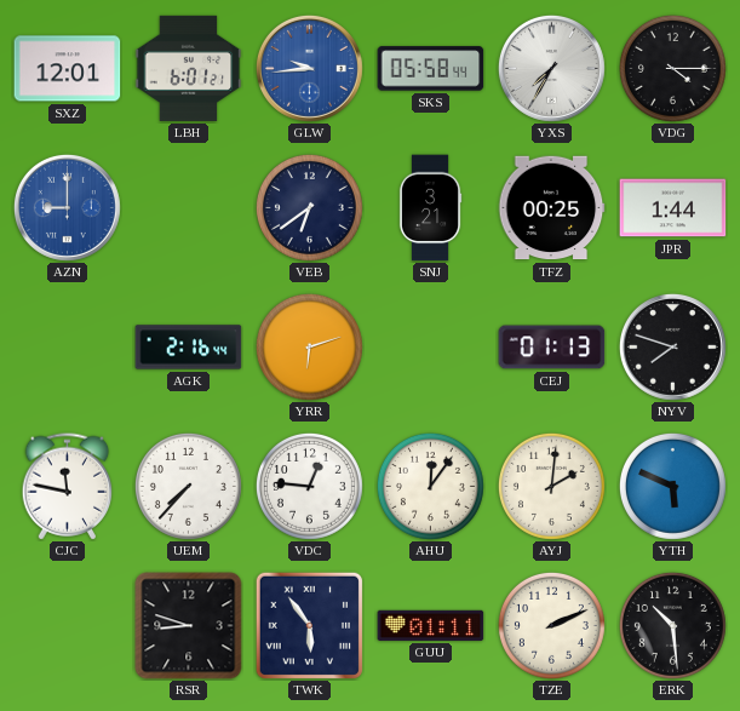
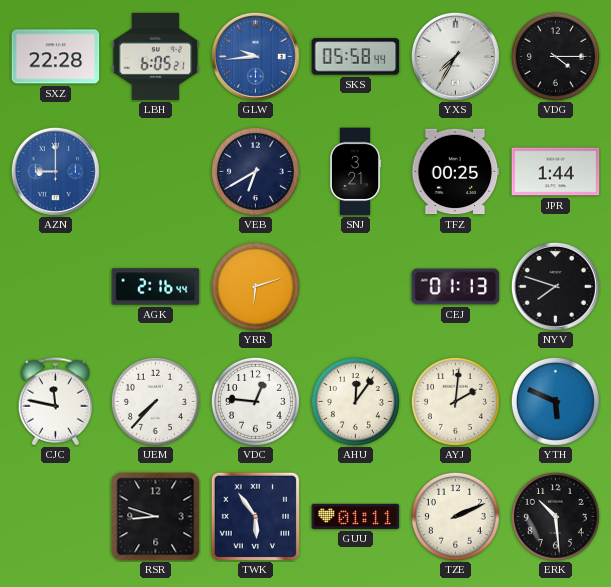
SXZ: 12:01 -> 22:28
LBH: 6:01 -> 6:05
VEB: 6:39 -> 6:40
